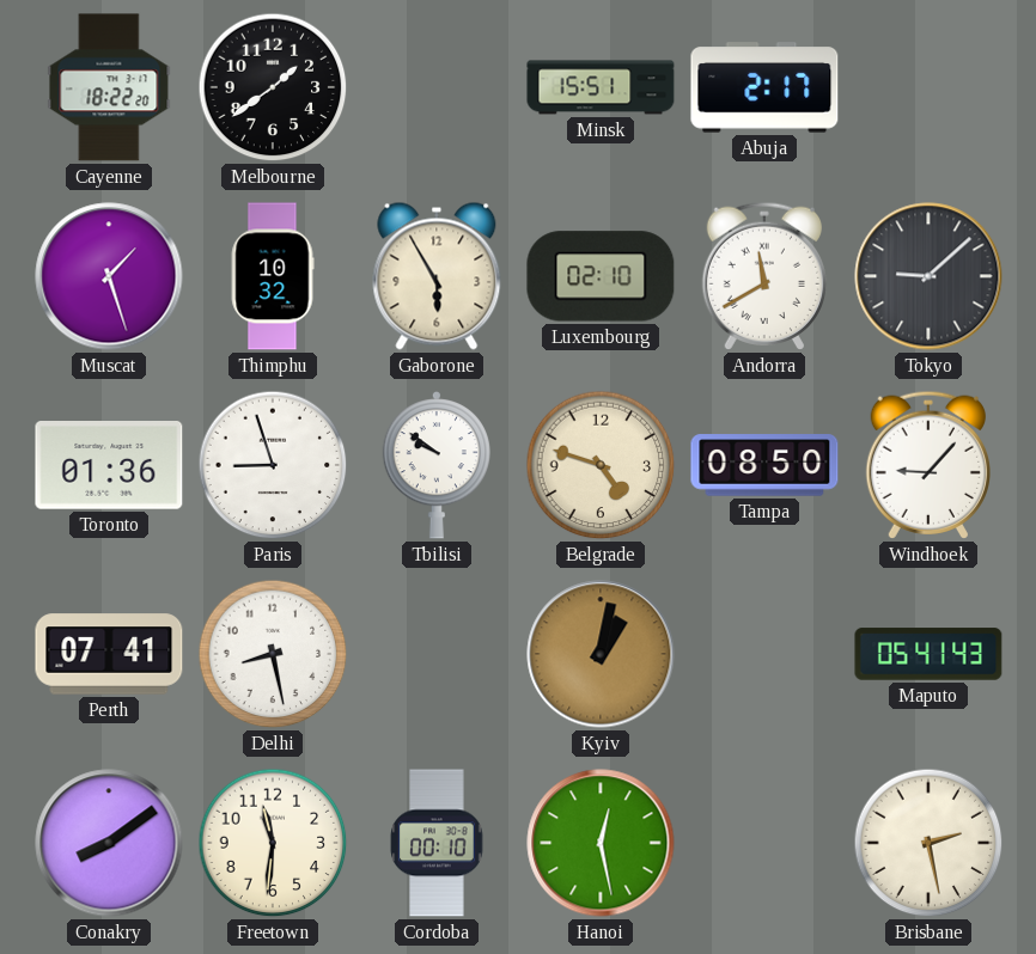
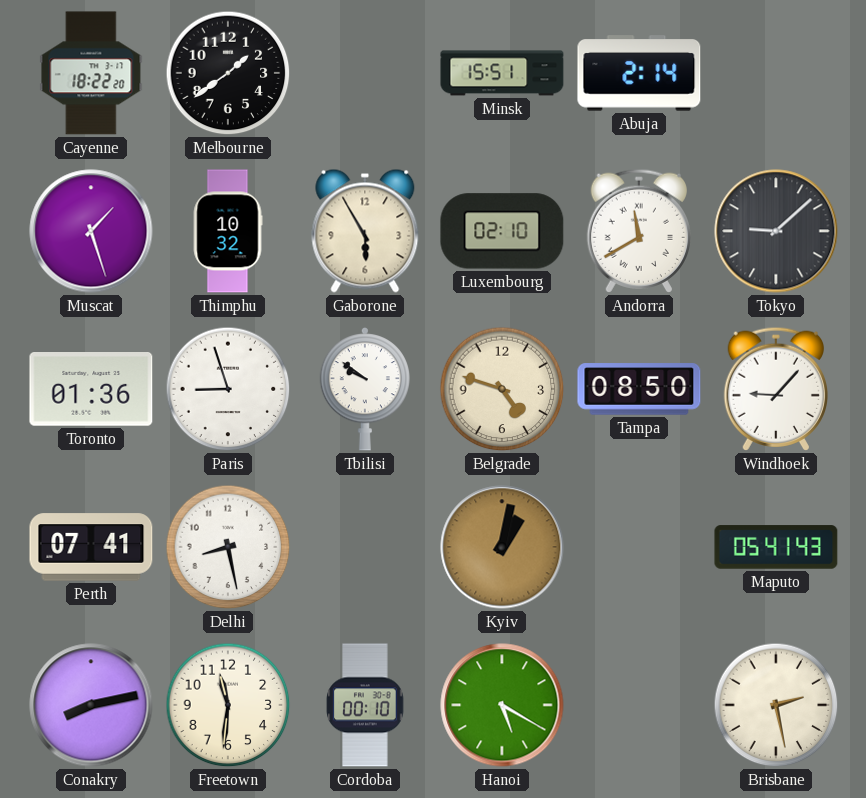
Abuja: 2:17 -> 2:14
Conakry: 8:09 -> 8:13
Hanoi: 12:28 -> 5:20
